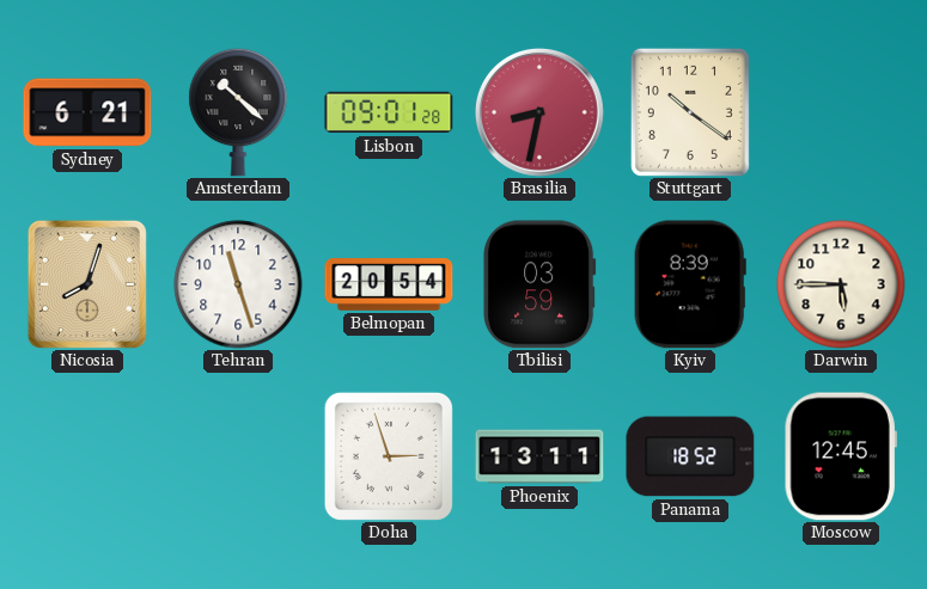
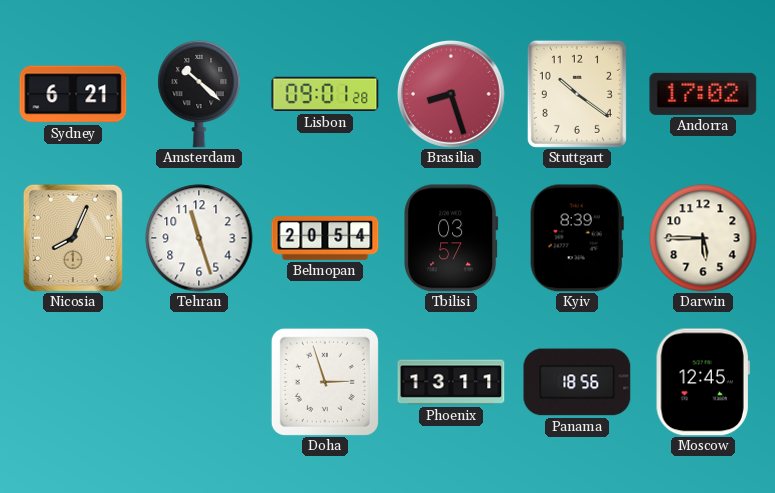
Brasilia: 8:32 -> 8:27
Andorra: none -> 17:02
Nicosia: 8:03 -> 8:04
Tbilisi: 03:59 -> 03:57
Panama: 18:52 -> 18:56
